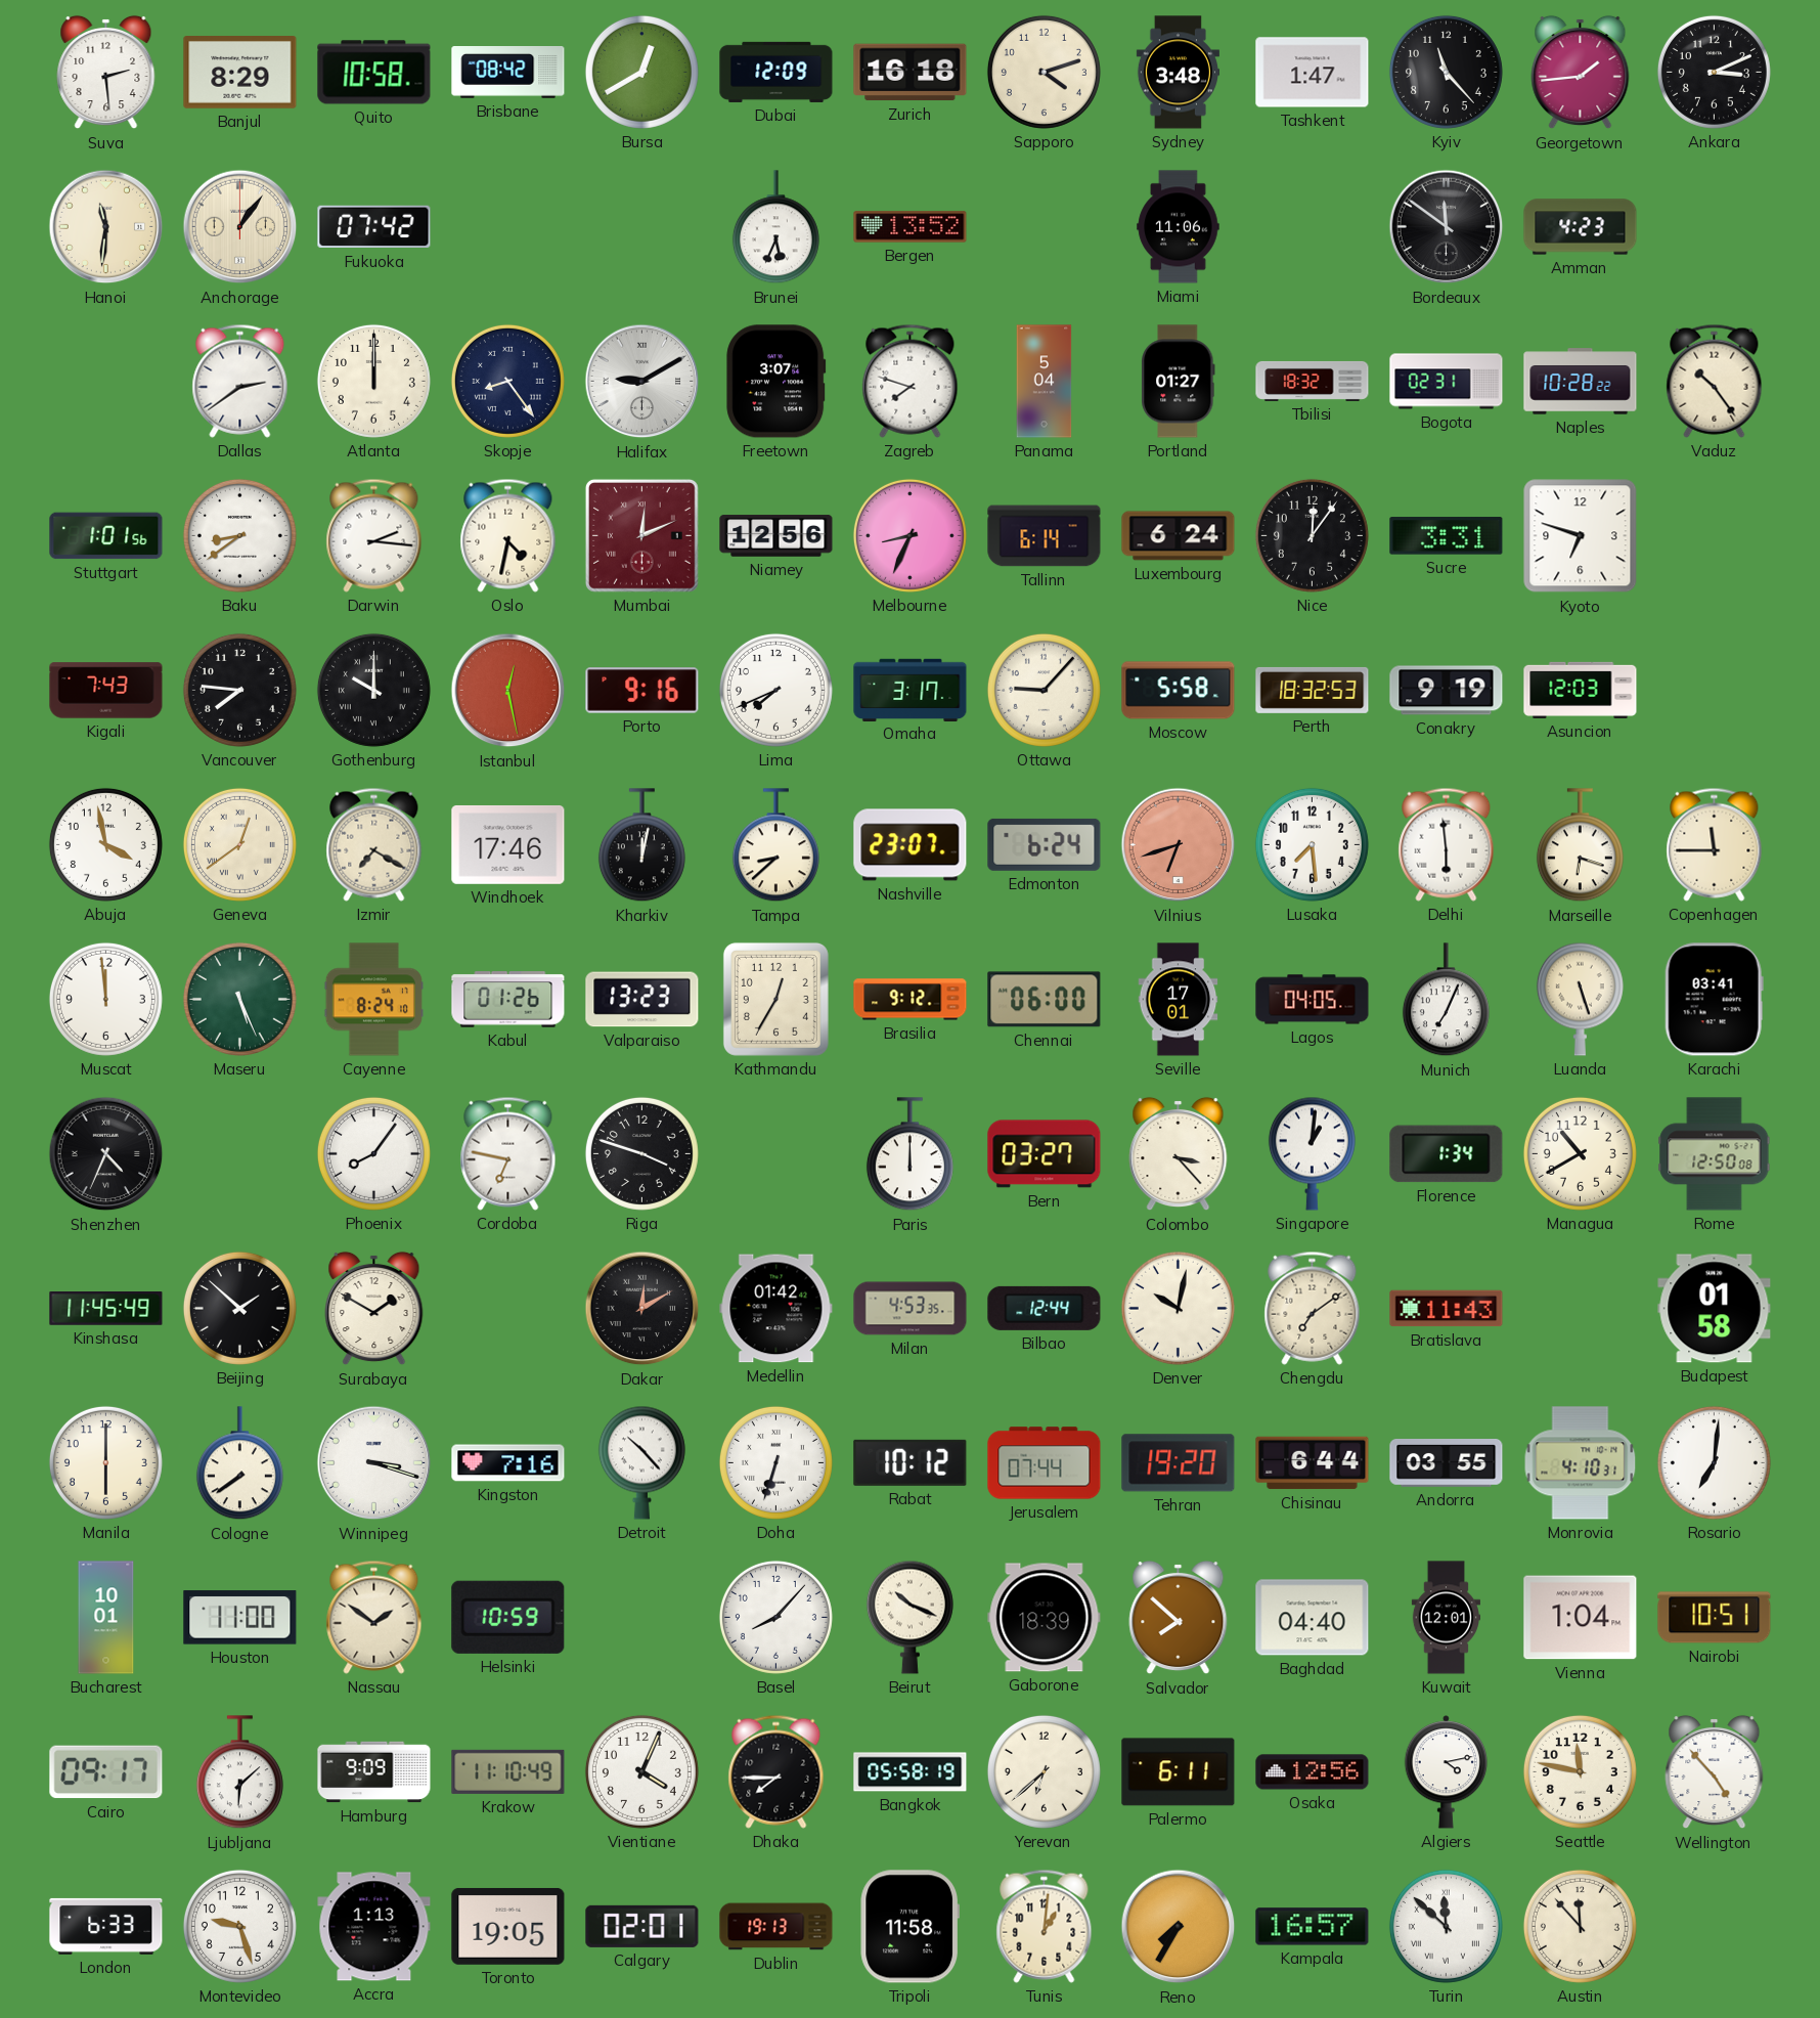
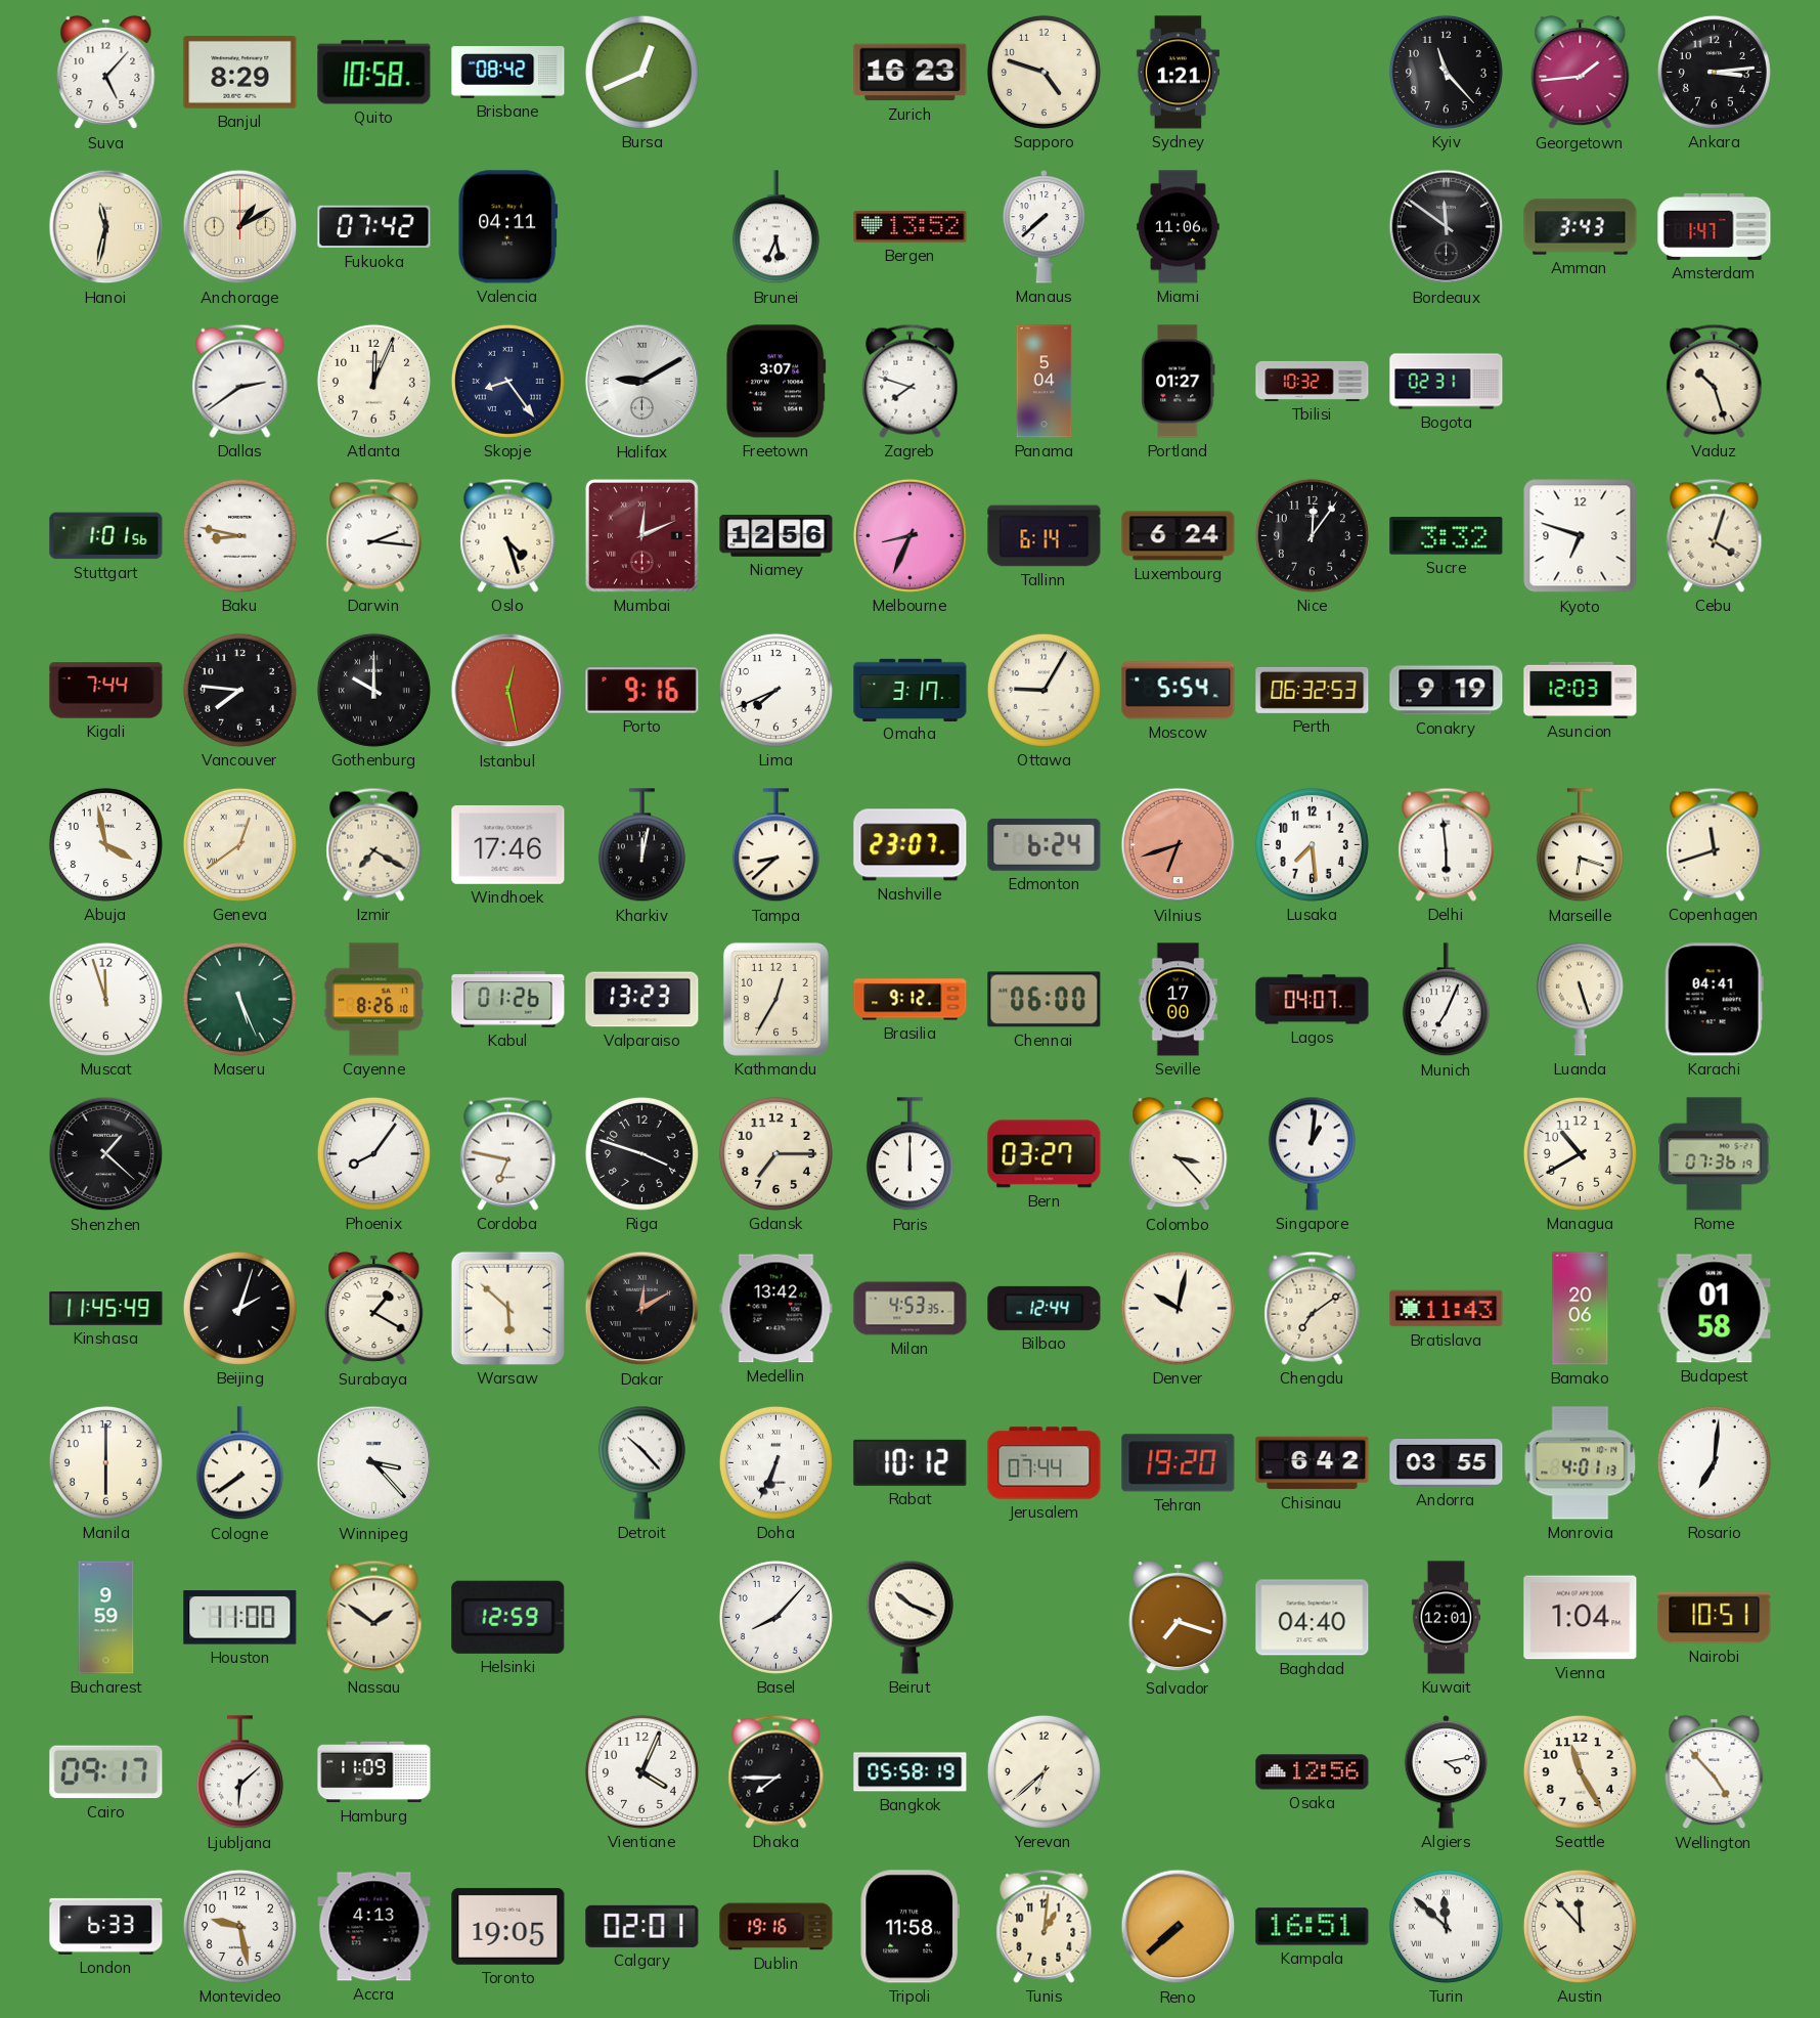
Suva: 2:29 -> 5:07
Bursa: 12:40 -> 12:41
Dubai: 12:09 -> none
Zurich: 16:18 -> 16:23
Sapporo: 4:12 -> 4:48
Sydney: 3:48 -> 1:21
Tashkent: 1:47 -> none
Ankara: 3:11 -> 3:14
Hanoi: 11:31 -> 11:32
Anchorage: 1:06 -> 1:10
Valencia: none -> 04:11
Manaus: none -> 7:38
Amman: 4:23 -> 3:43
Amsterdam: none -> 1:47
Atlanta: 12:00 -> 12:04
Tbilisi: 18:32 -> 10:32
Naples: 10:28 -> none
Vaduz: 10:24 -> 10:27
Baku: 8:39 -> 8:47
Oslo: 4:32 -> 4:27
Sucre: 3:31 -> 3:32
Cebu: none -> 4:03
Kigali: 7:43 -> 7:44
Ottawa: 9:07 -> 9:05
Moscow: 5:58 -> 5:54
Perth: 18:32 -> 06:32
Copenhagen: 11:45 -> 11:42
Muscat: 11:59 -> 11:57
Cayenne: 8:24 -> 8:26
Seville: 17:01 -> 17:00
Lagos: 04:05 -> 04:07
Karachi: 03:41 -> 04:41
Shenzhen: 4:34 -> 1:22
Gdansk: none -> 7:15
Florence: 1:34 -> none
Rome: 12:50 -> 07:36
Beijing: 1:52 -> 2:03
Surabaya: 1:50 -> 1:20
Warsaw: none -> 5:52
Medellin: 01:42 -> 13:42
Bamako: none -> 20:06
Winnipeg: 3:18 -> 3:23
Kingston: 7:16 -> none
Doha: 6:33 -> 6:34
Chisinau: 6:44 -> 6:42
Monrovia: 4:10 -> 4:01
Bucharest: 10:01 -> 9:59
Helsinki: 10:59 -> 12:59
Gaborone: 18:39 -> none
Salvador: 7:52 -> 7:18
Hamburg: 9:09 -> 11:09
Krakow: 11:10 -> none
Palermo: 6:11 -> none
Seattle: 11:47 -> 11:25
Montevideo: 9:27 -> 9:28
Accra: 1:13 -> 4:13
Dublin: 19:13 -> 19:16
Reno: 7:35 -> 7:38
Kampala: 16:57 -> 16:51
